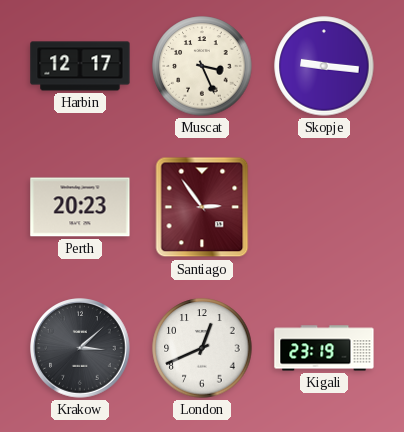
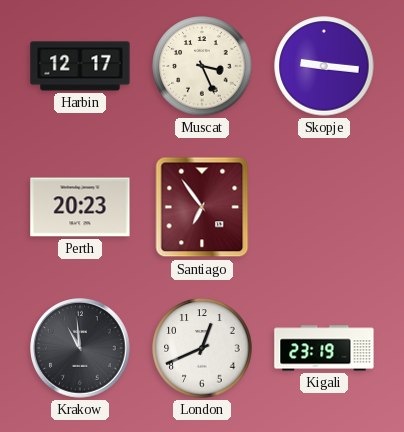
Santiago: 2:54 -> 6:54
Krakow: 3:08 -> 10:59
